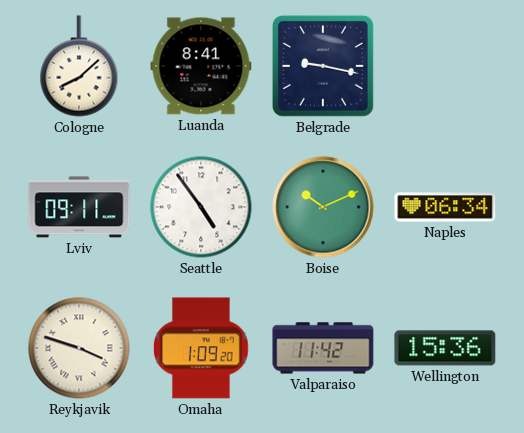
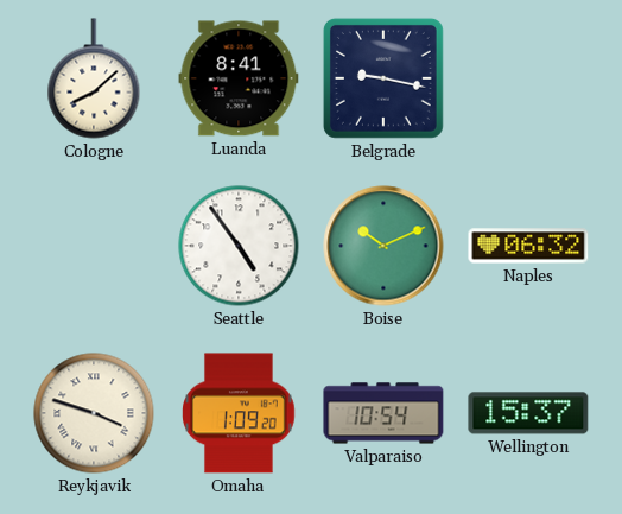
Lviv: 09:11 -> none
Naples: 06:34 -> 06:32
Valparaiso: 11:42 -> 10:54
Wellington: 15:36 -> 15:37
